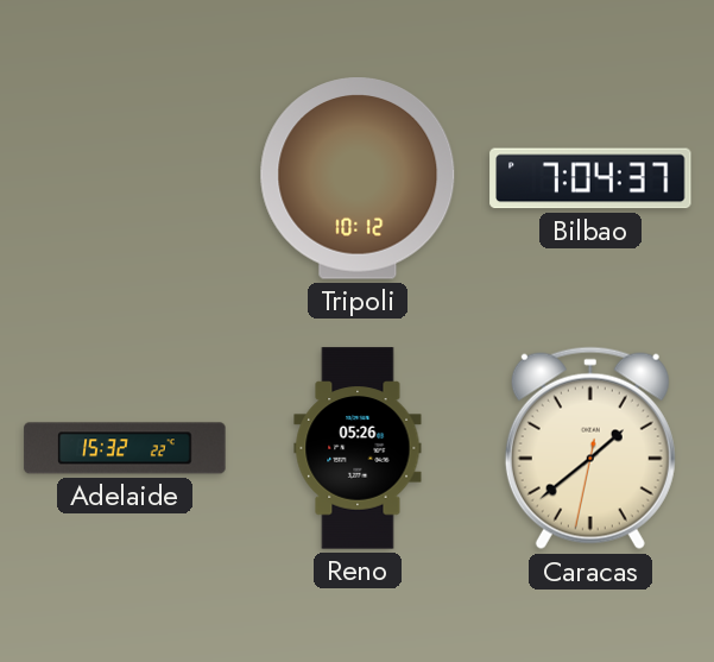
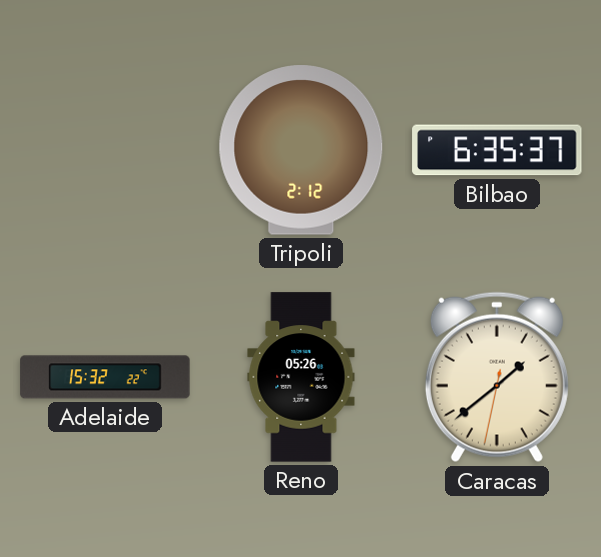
Tripoli: 10:12 -> 2:12
Bilbao: 7:04 -> 6:35
